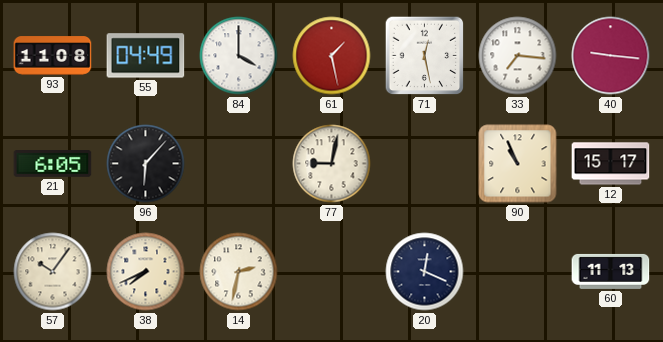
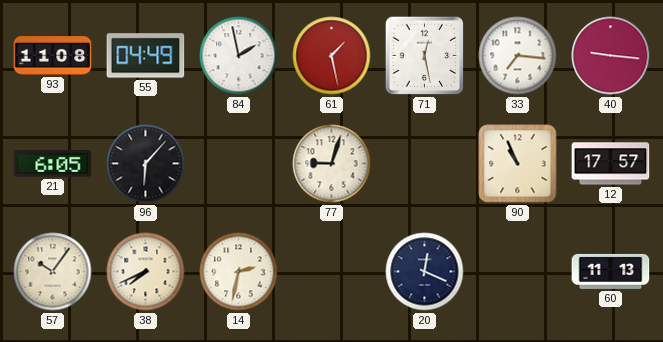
84: 4:00 -> 1:58
77: 9:02 -> 9:03
12: 15:17 -> 17:57
